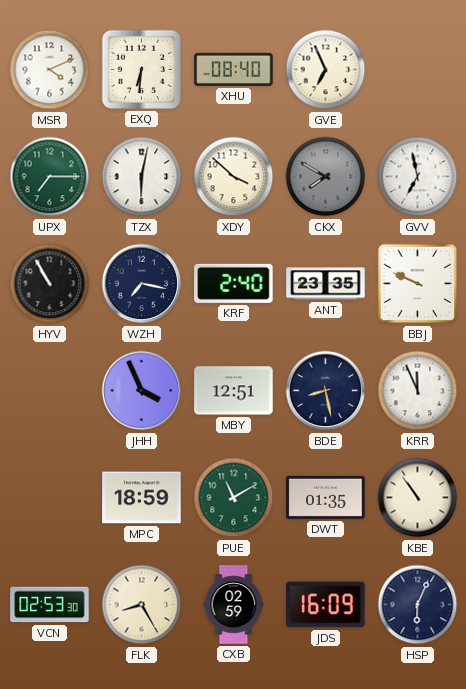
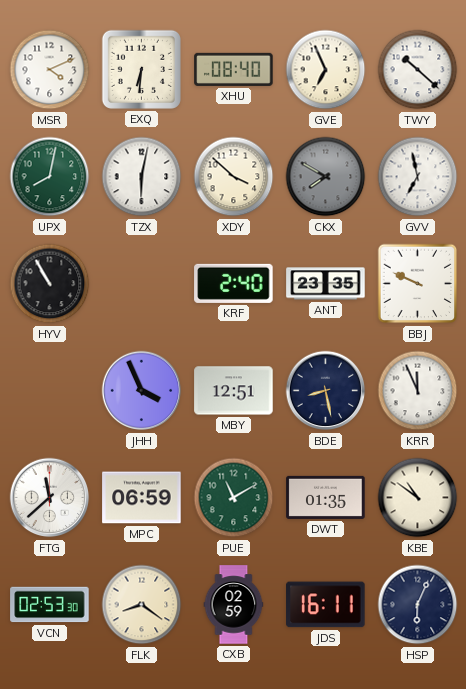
TWY: none -> 10:22
UPX: 7:15 -> 8:02
WZH: 7:17 -> none
FTG: none -> 11:38
MPC: 18:59 -> 06:59
KBE: 10:54 -> 10:51
FLK: 8:25 -> 8:21
JDS: 16:09 -> 16:11
